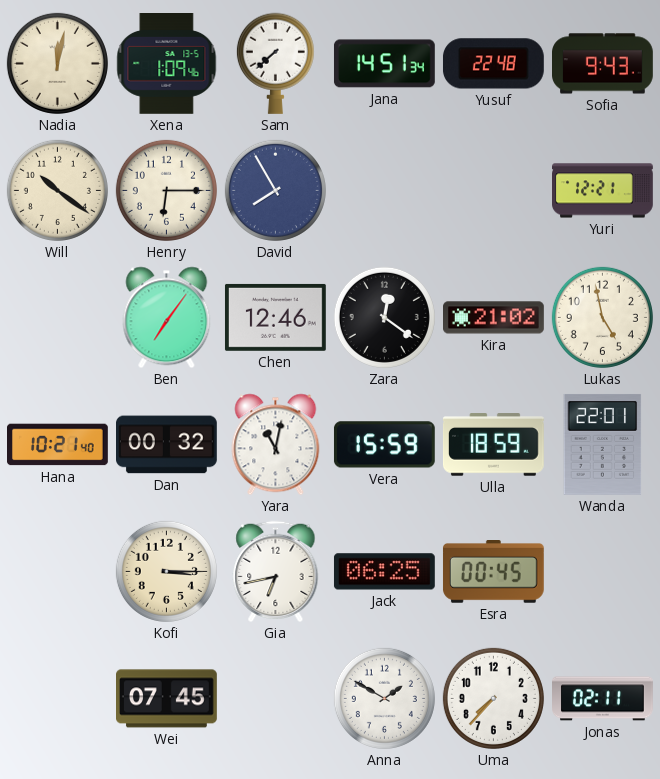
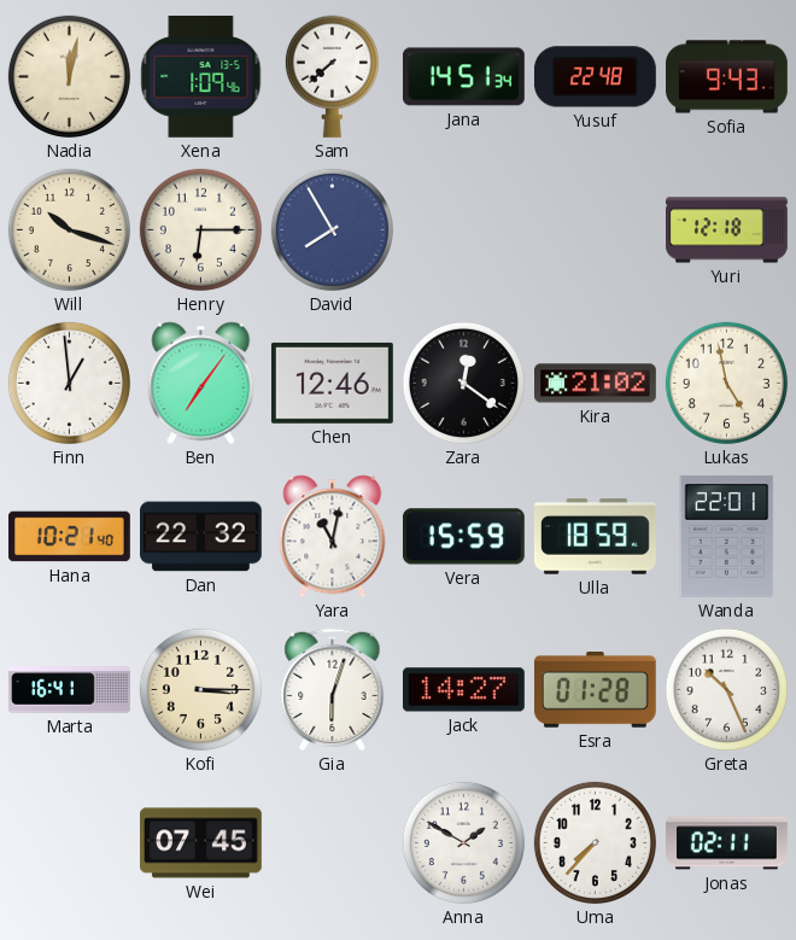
Will: 10:21 -> 10:18
Yuri: 12:21 -> 12:18
Finn: none -> 12:59
Dan: 00:32 -> 22:32
Marta: none -> 16:41
Gia: 6:43 -> 6:03
Jack: 06:25 -> 14:27
Esra: 00:45 -> 01:28
Greta: none -> 10:26
